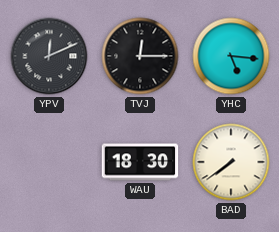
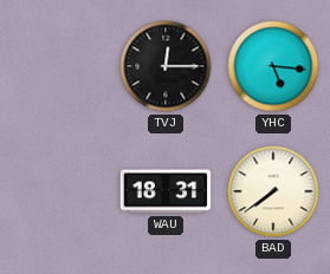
YPV: 12:11 -> none
WAU: 18:30 -> 18:31
